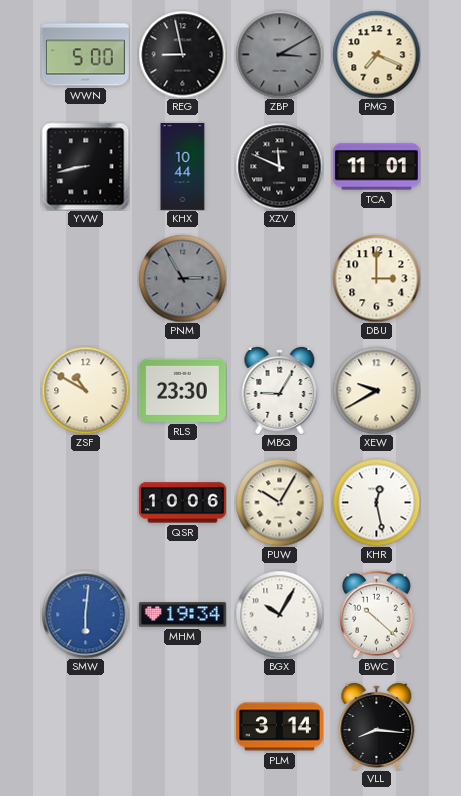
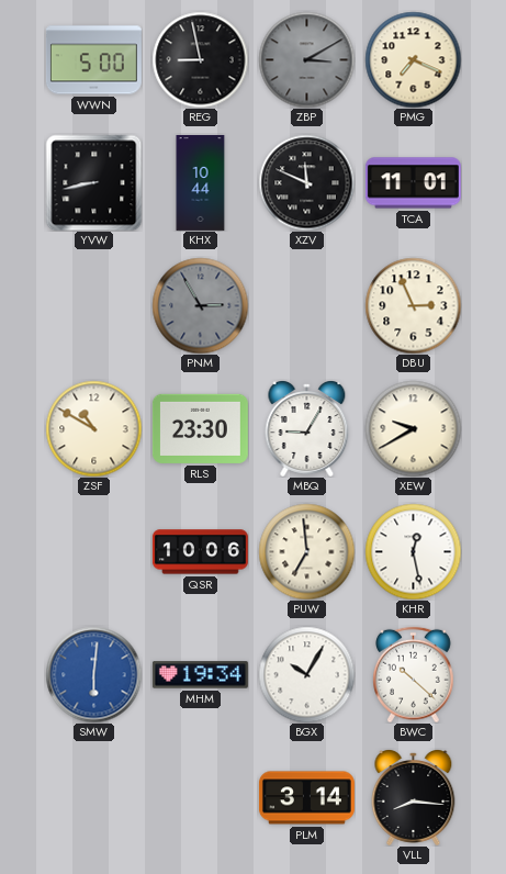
DBU: 3:00 -> 2:56
PUW: 10:05 -> 6:59
